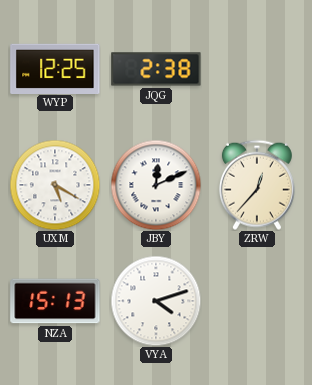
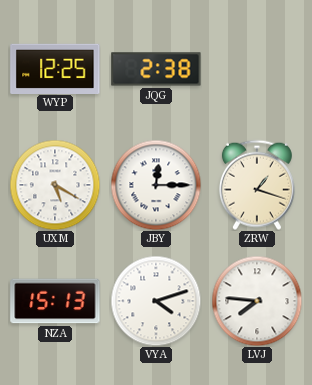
JBY: 12:11 -> 12:15
ZRW: 12:37 -> 1:18
LVJ: none -> 7:46
